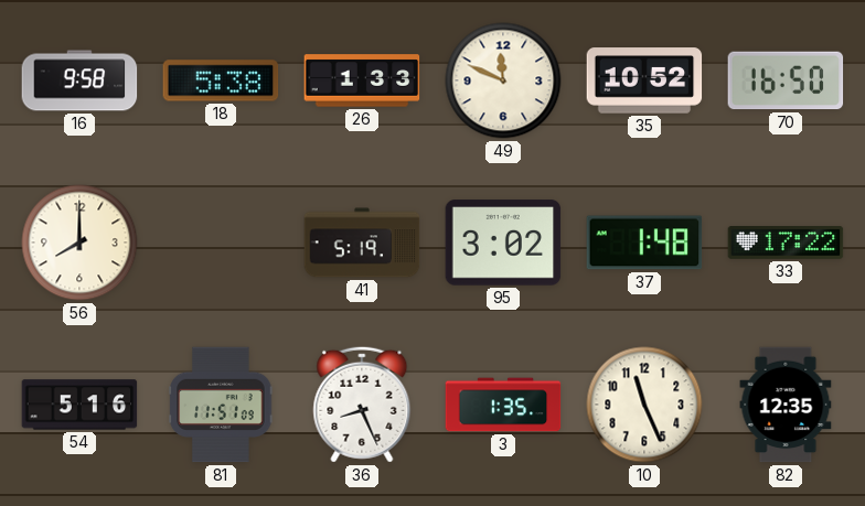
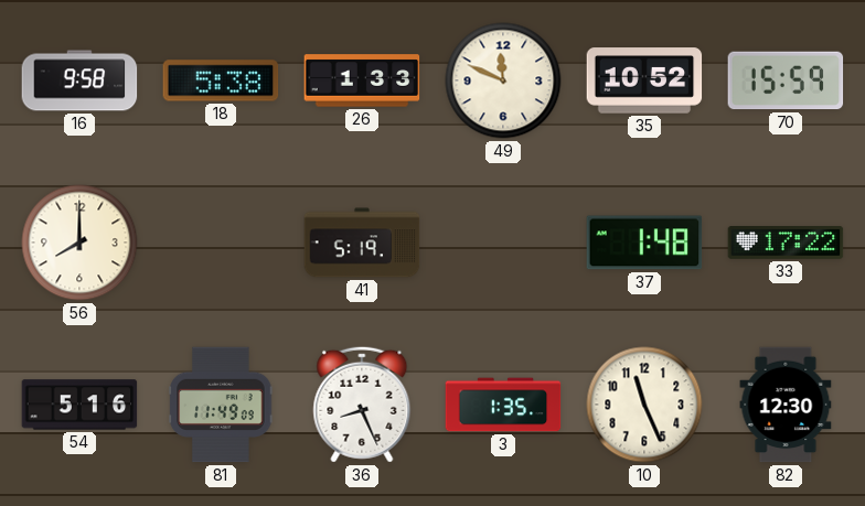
70: 16:50 -> 15:59
95: 3:02 -> none
81: 11:51 -> 11:49
82: 12:35 -> 12:30
